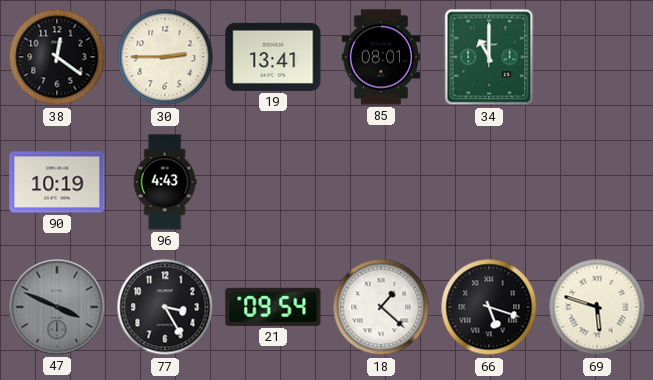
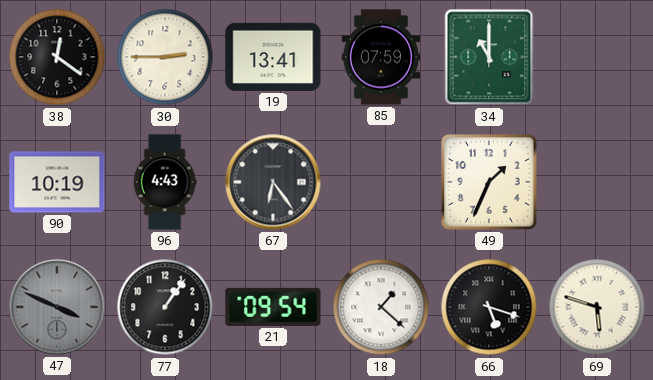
85: 08:01 -> 07:59
67: none -> 6:24
49: none -> 1:34
77: 3:25 -> 1:06
